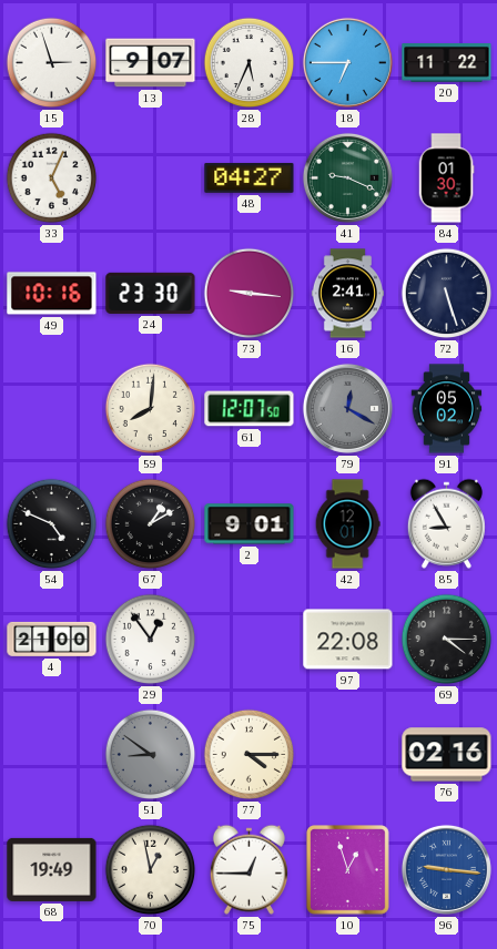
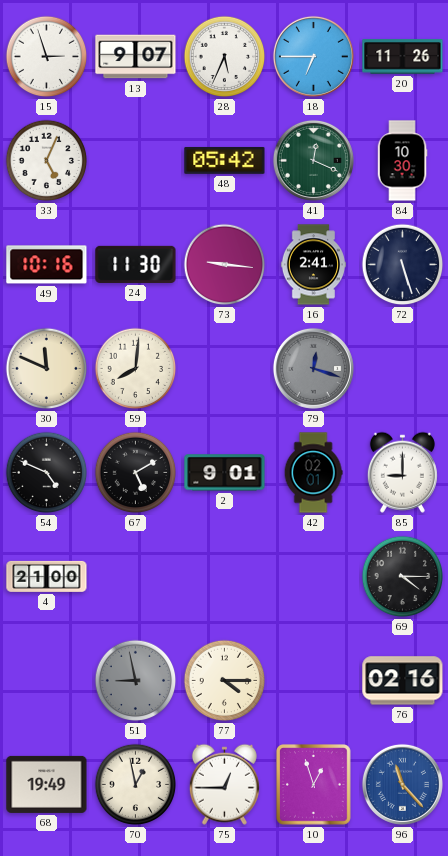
20: 11:22 -> 11:26
48: 04:27 -> 05:42
41: 9:19 -> 12:19
84: 01:30 -> 10:30
24: 23:30 -> 11:30
30: none -> 11:49
61: 12:07 -> none
79: 12:20 -> 12:18
91: 05:02 -> none
67: 1:10 -> 5:10
42: 12:01 -> 02:01
85: 8:55 -> 9:00
29: 12:54 -> none
97: 22:08 -> none
51: 8:51 -> 8:58
96: 9:16 -> 11:23
